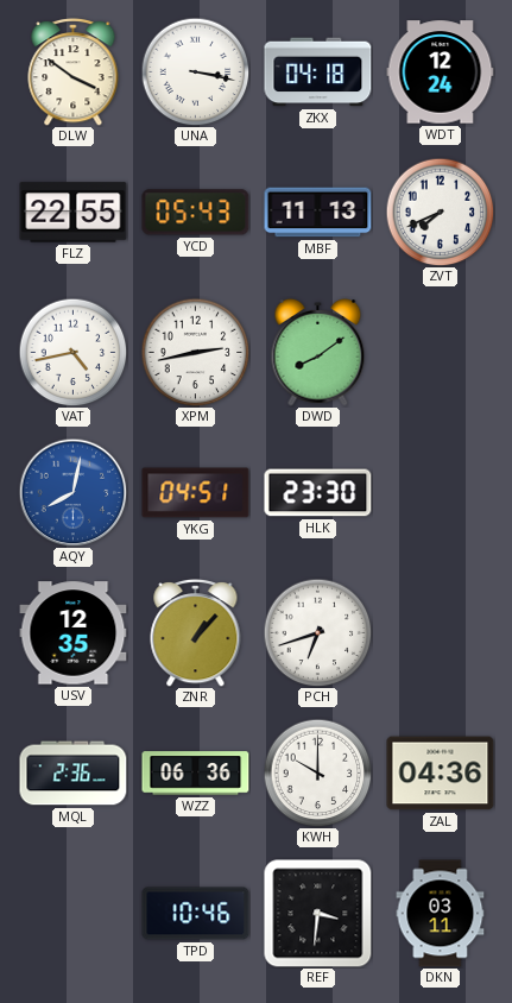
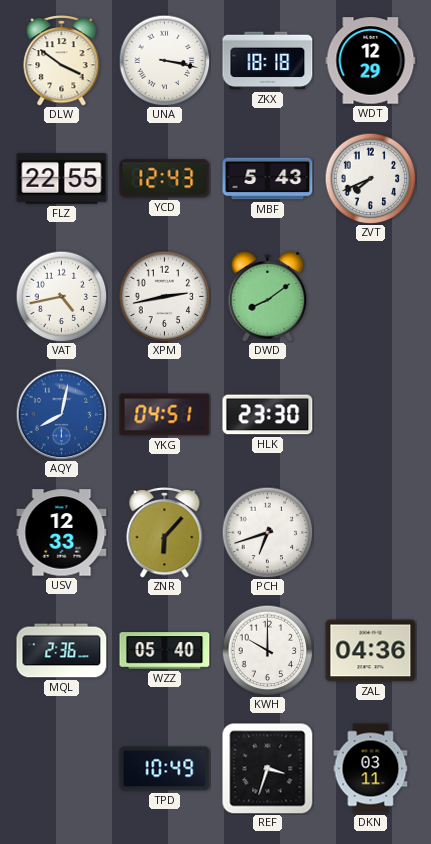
ZKX: 04:18 -> 18:18
WDT: 12:24 -> 12:29
YCD: 05:43 -> 12:43
MBF: 11:13 -> 5:43
USV: 12:35 -> 12:33
ZNR: 1:07 -> 6:07
WZZ: 06:36 -> 05:40
TPD: 10:46 -> 10:49
REF: 3:31 -> 3:33
